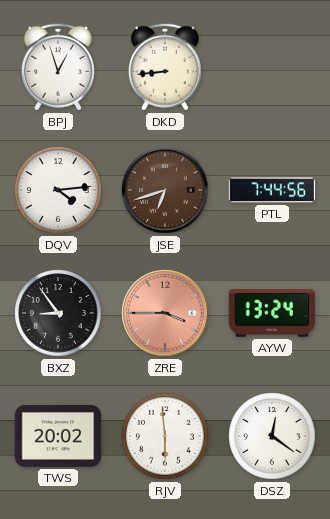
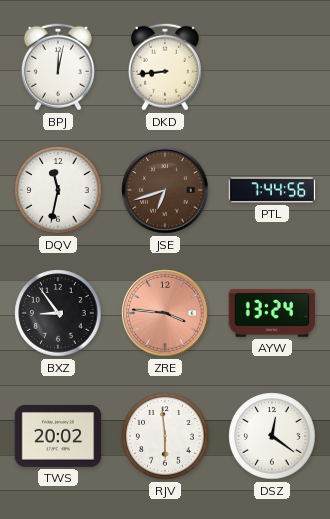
BPJ: 12:57 -> 12:02
DQV: 4:14 -> 11:32
ZRE: 3:45 -> 3:46
